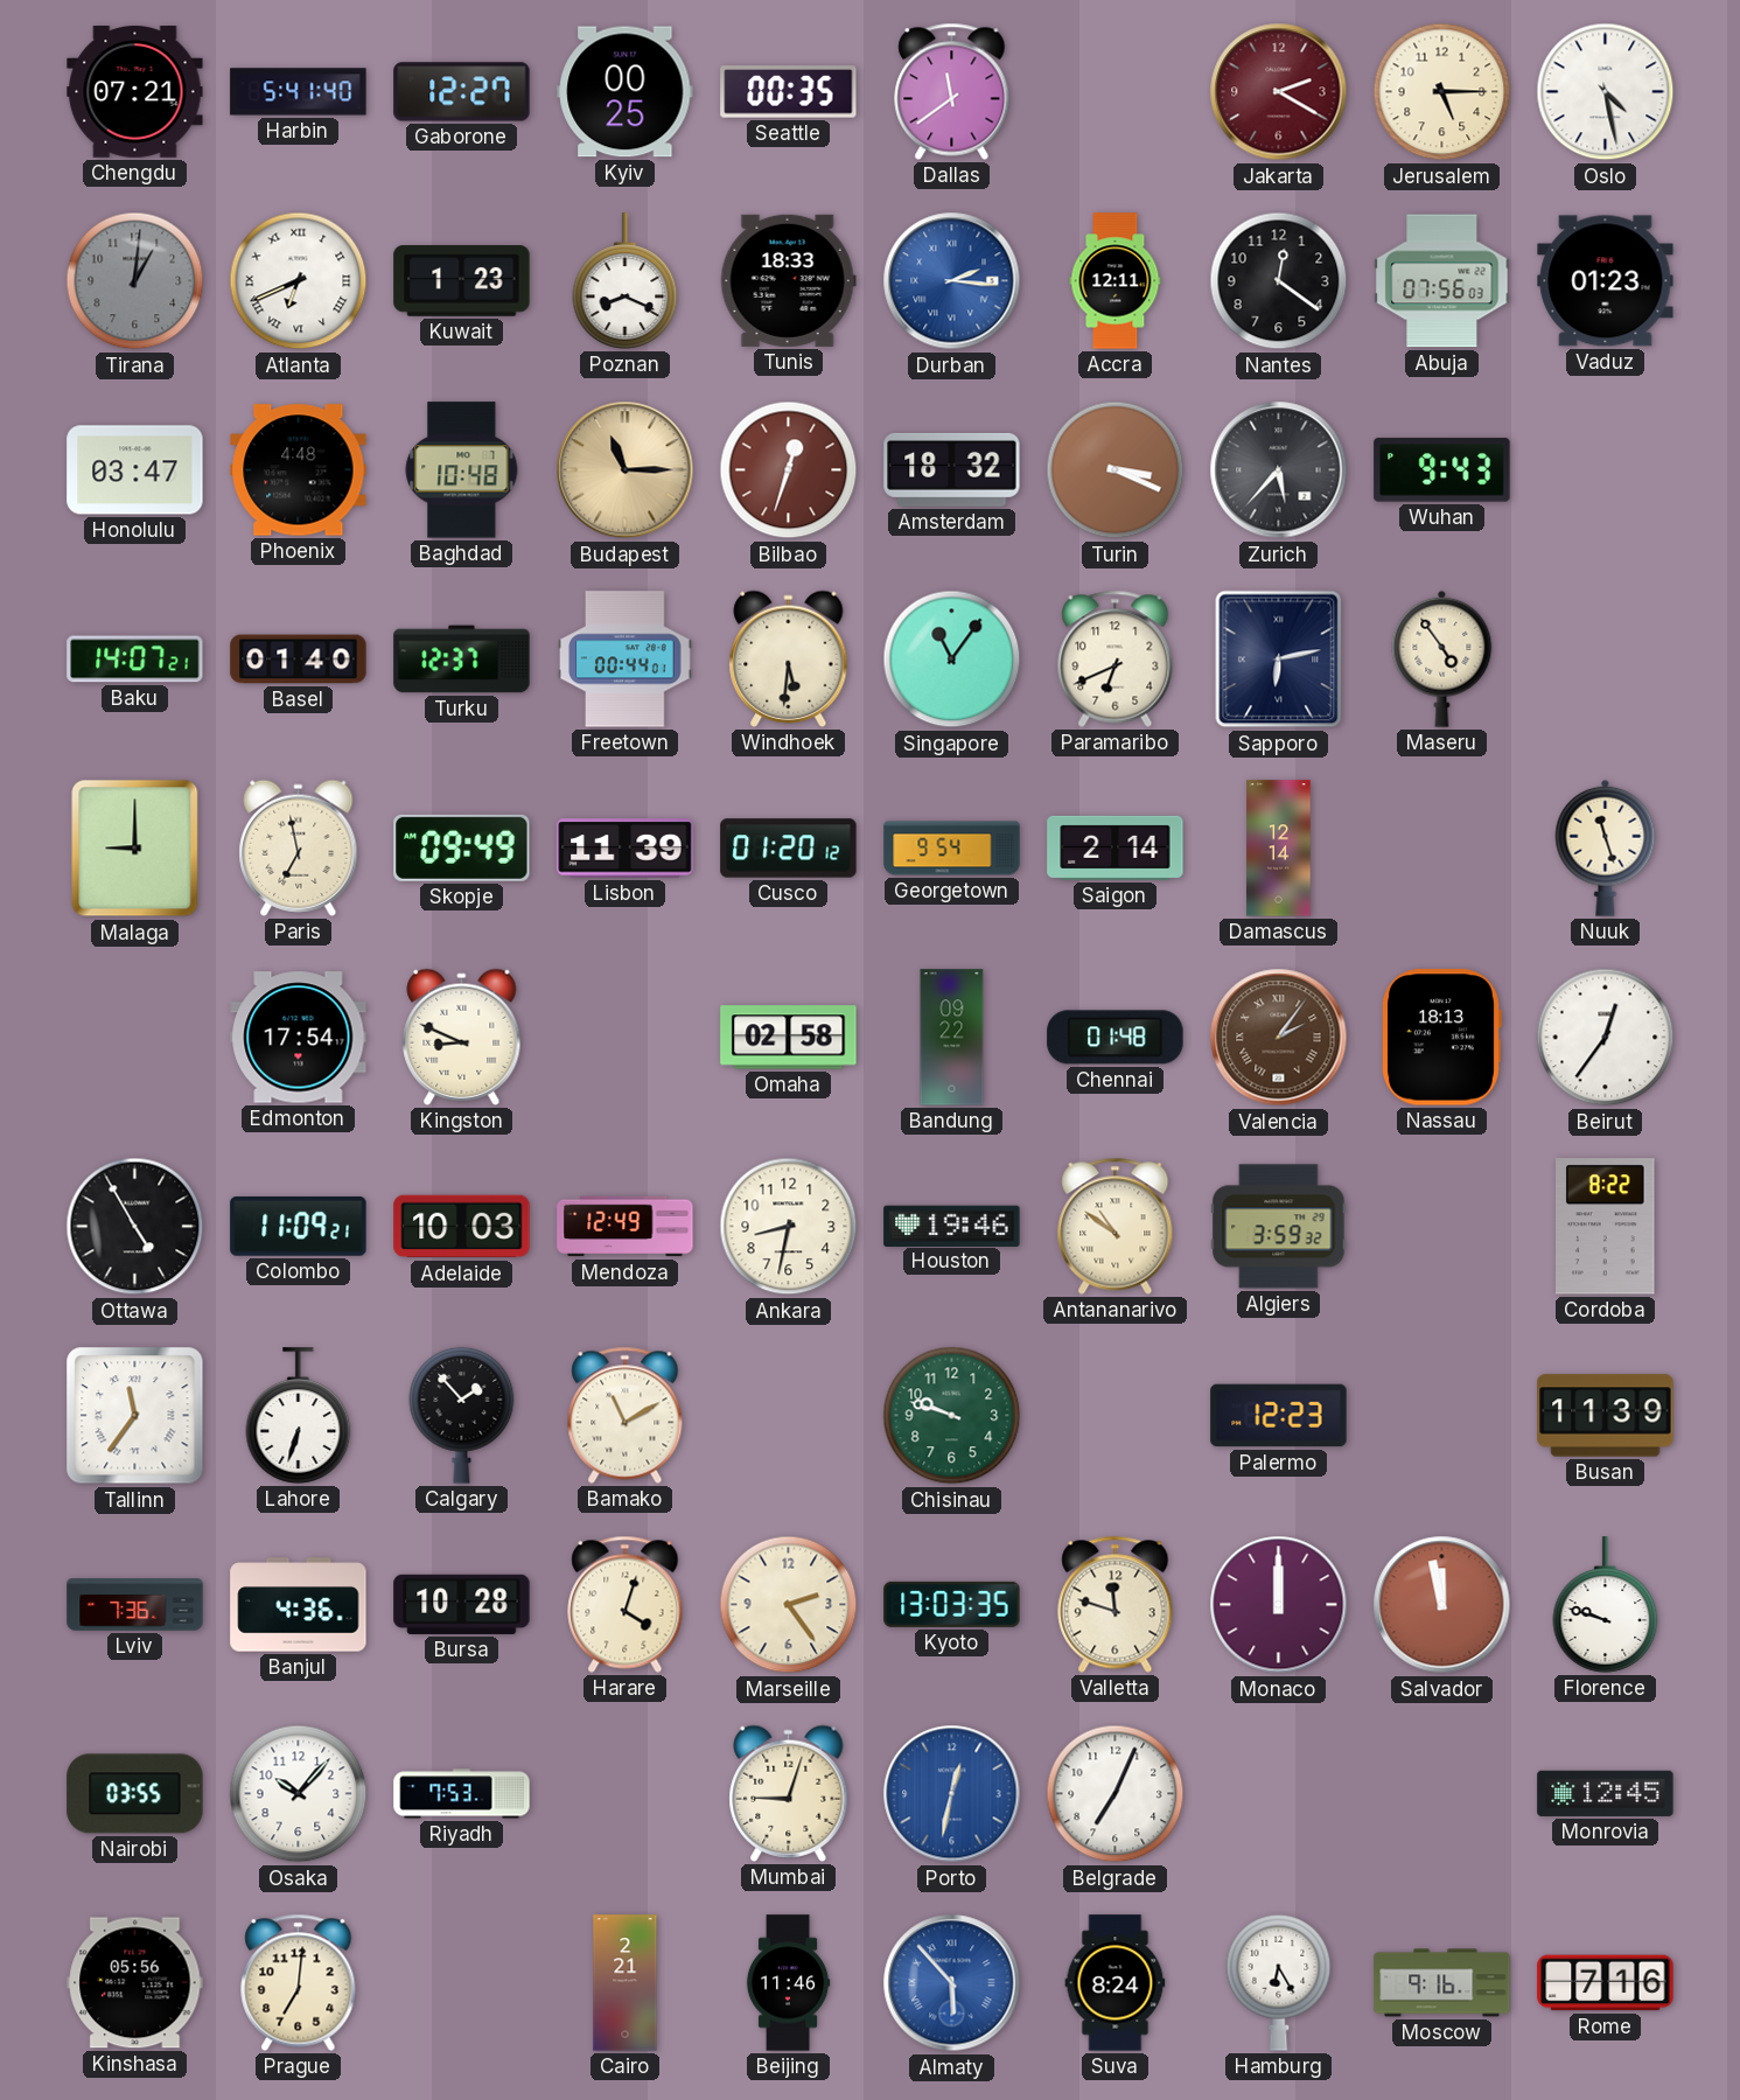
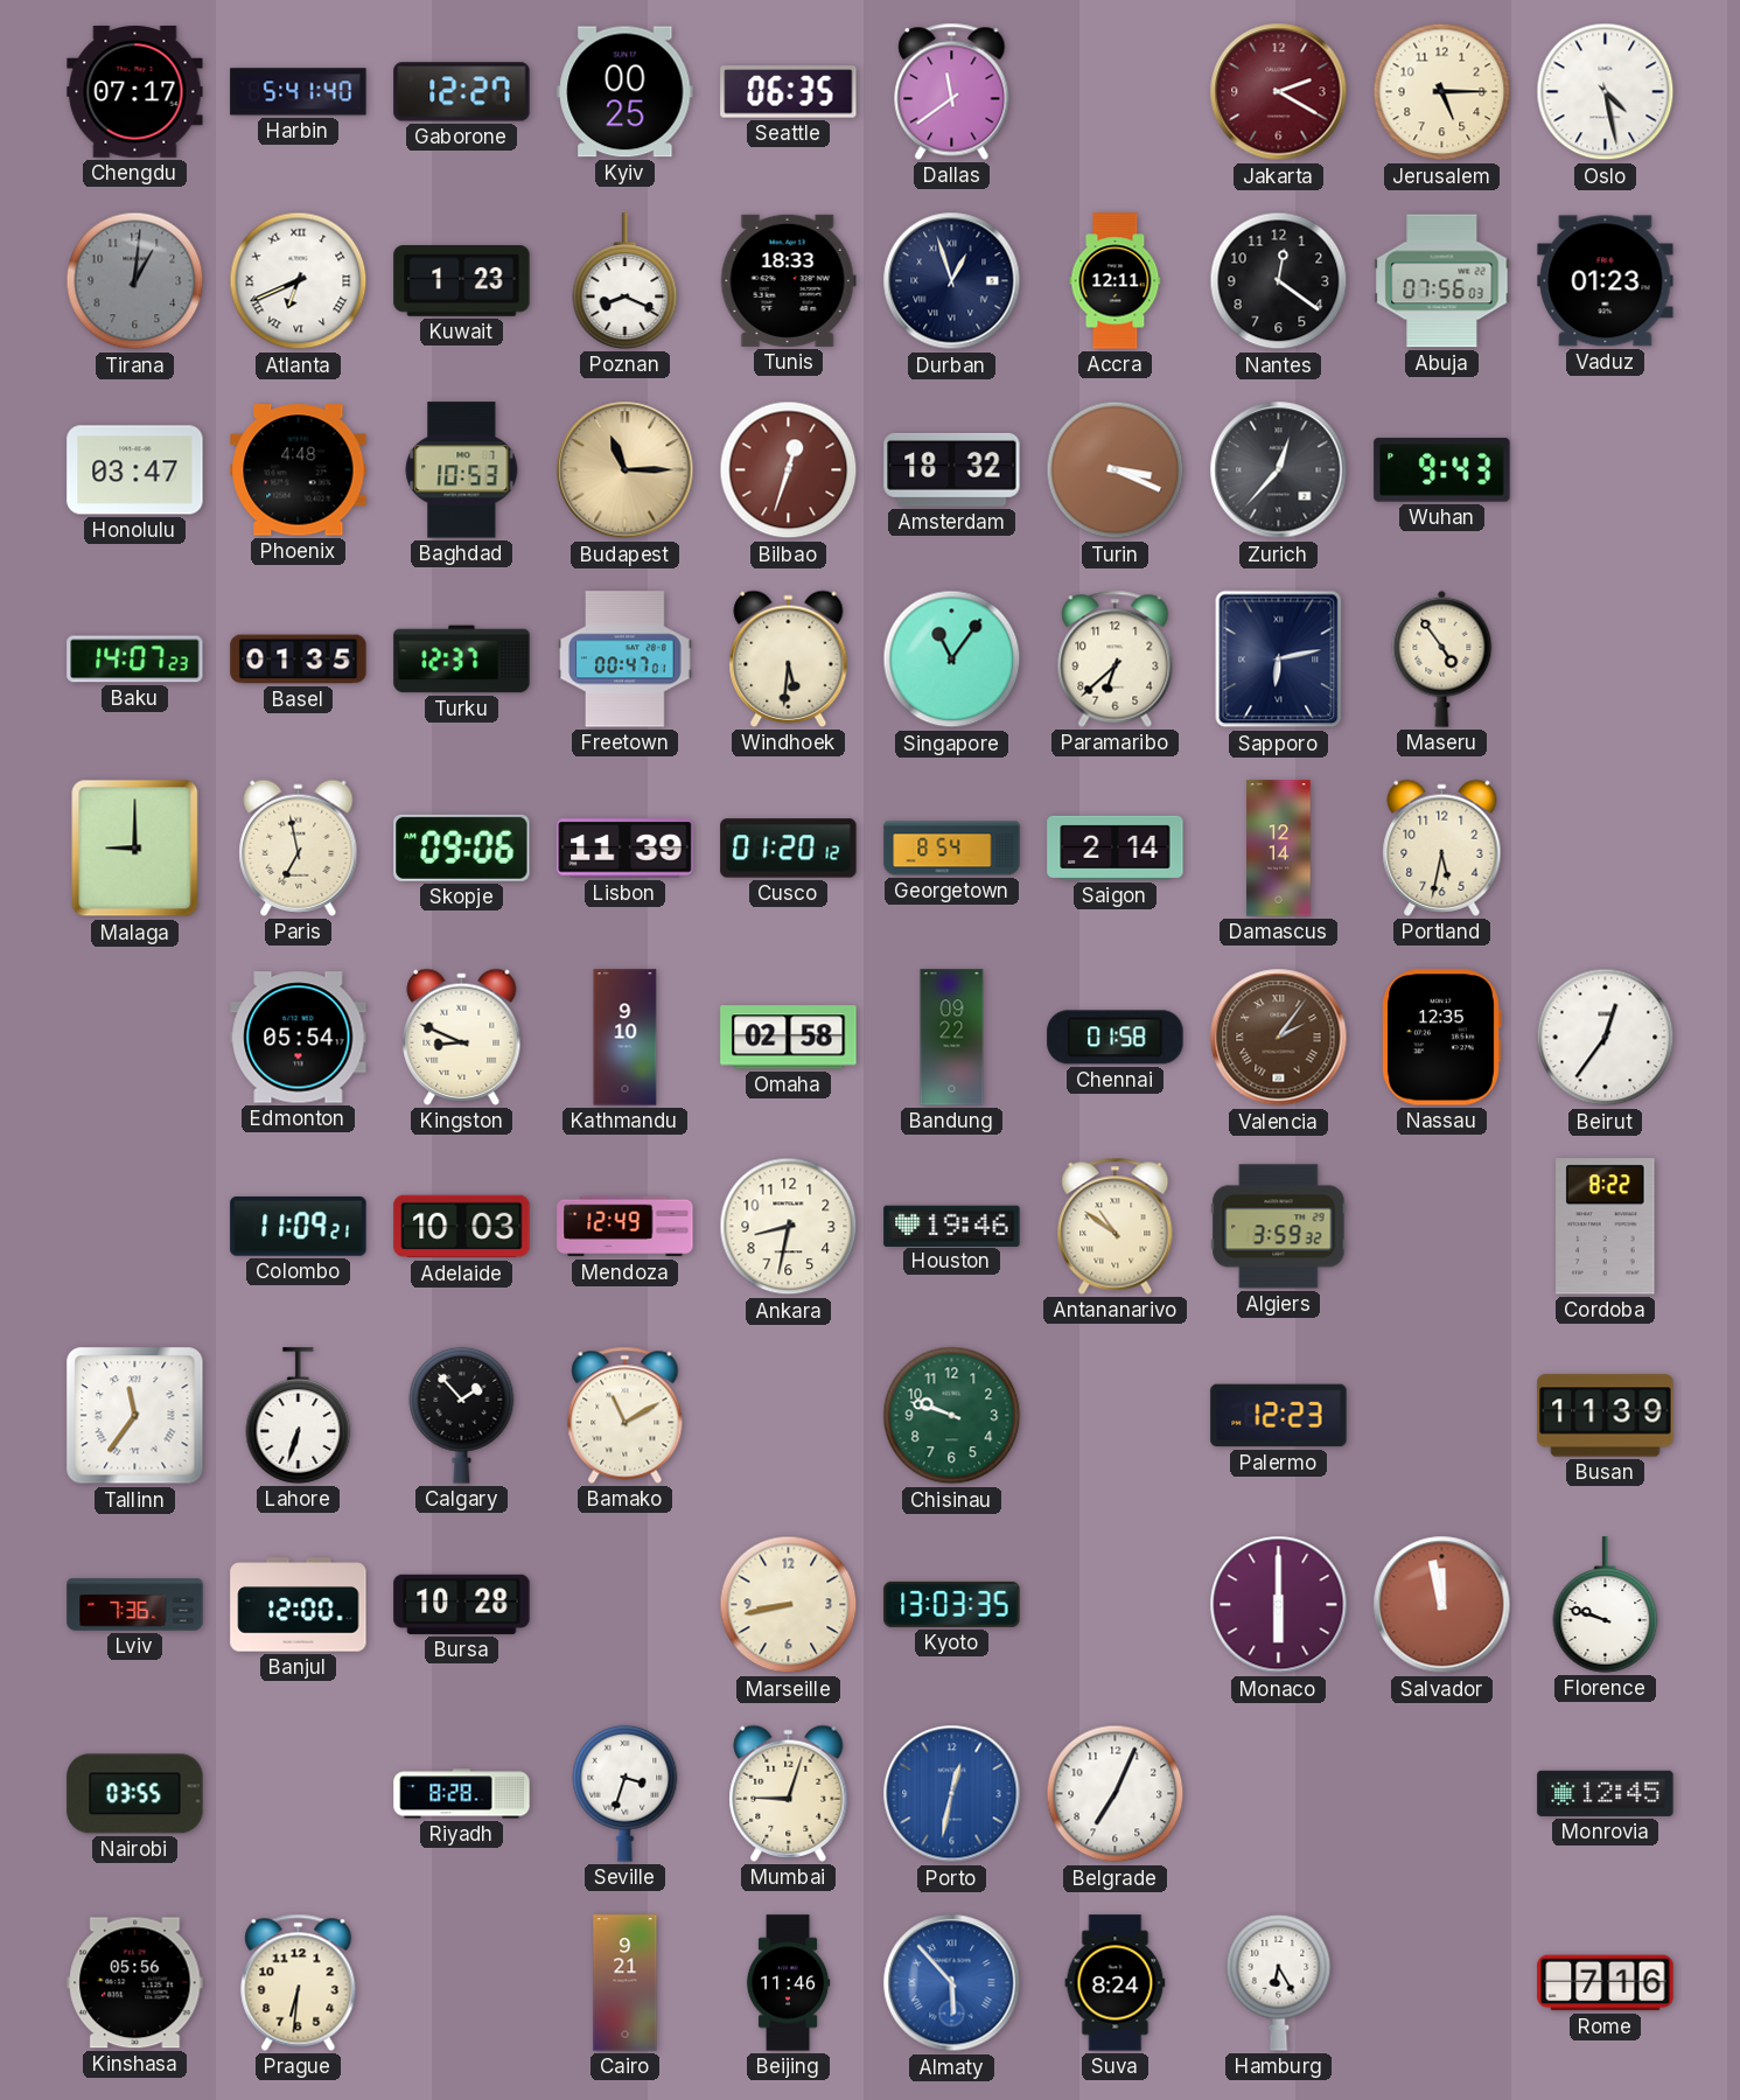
Chengdu: 07:21 -> 07:17
Seattle: 00:35 -> 06:35
Durban: 2:16 -> 12:57
Durban dial: blue -> navy
Baghdad: 10:48 -> 10:53
Zurich: 5:37 -> 12:37
Baku: 14:07:21 -> 14:07:23
Basel: 01:40 -> 01:35
Freetown: 00:44 -> 00:47
Paramaribo: 6:41 -> 6:38
Skopje: 09:49 -> 09:06
Georgetown: 9:54 -> 8:54
Portland: none -> 5:32
Nuuk: 11:27 -> none
Edmonton: 17:54 -> 05:54
Kathmandu: none -> 9:10
Chennai: 01:48 -> 01:58
Nassau: 18:13 -> 12:35
Ottawa: 4:55 -> none
Banjul: 4:36 -> 12:00
Harare: 4:03 -> none
Marseille: 2:24 -> 8:43
Valletta: 11:48 -> none
Monaco: 12:00 -> 6:00
Osaka: 10:07 -> none
Riyadh: 7:53 -> 8:28
Seville: none -> 3:33
Prague: 7:01 -> 6:31
Cairo: 2:21 -> 9:21
Moscow: 9:16 -> none
